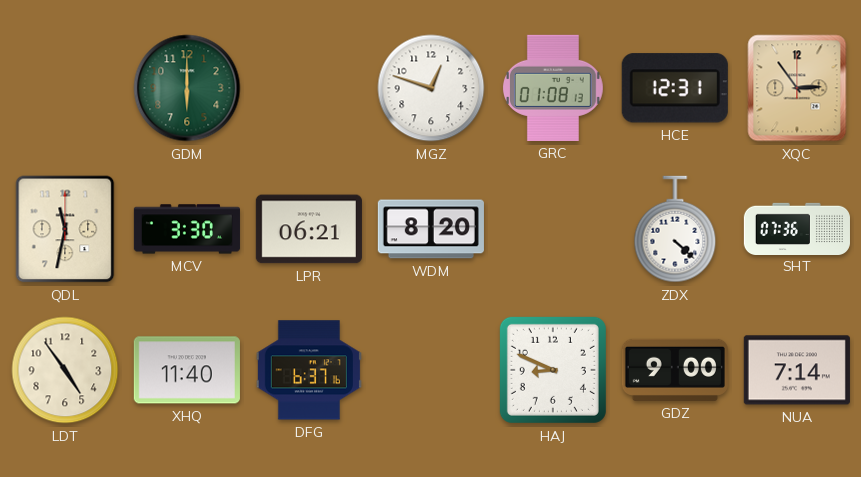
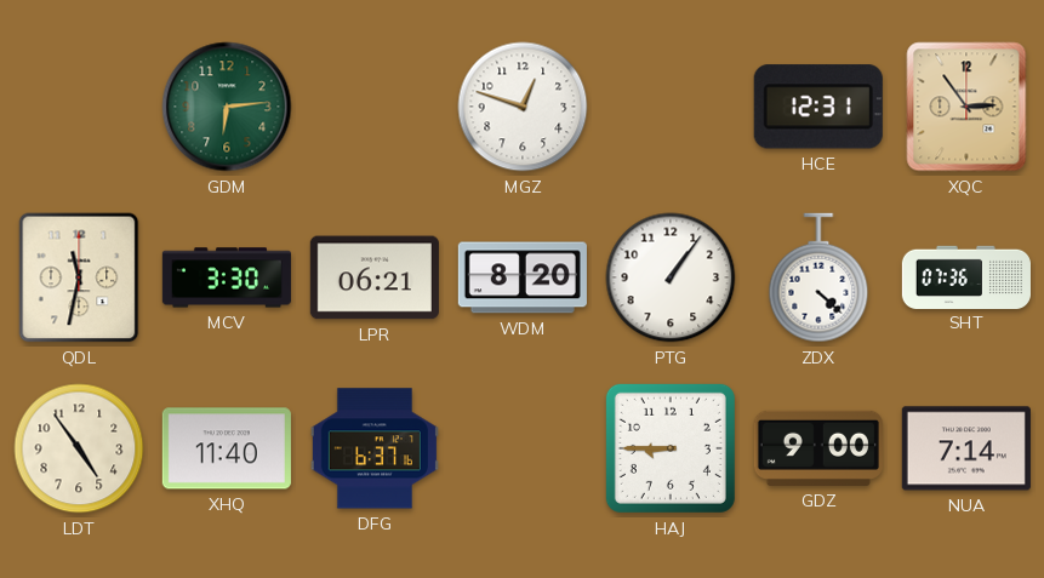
GDM: 6:00 -> 6:14
GRC: 01:08 -> none
PTG: none -> 1:06
HAJ: 8:49 -> 8:45
